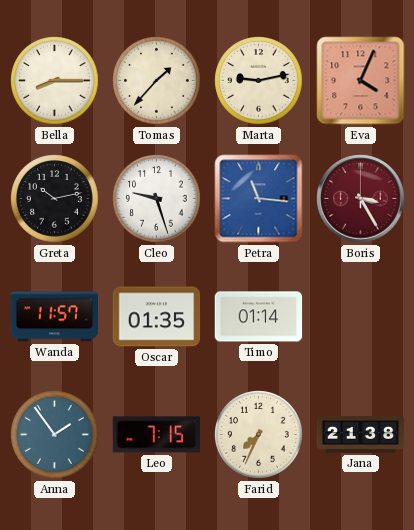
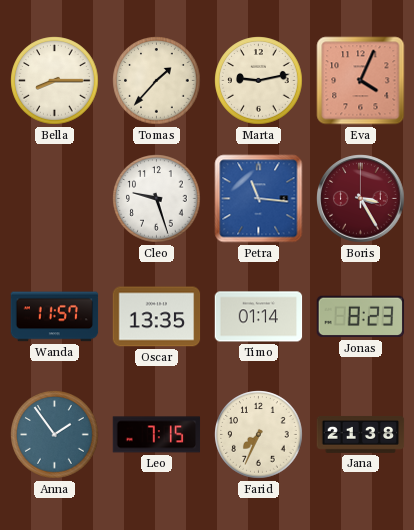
Greta: 10:13 -> none
Oscar: 01:35 -> 13:35
Jonas: none -> 8:23
